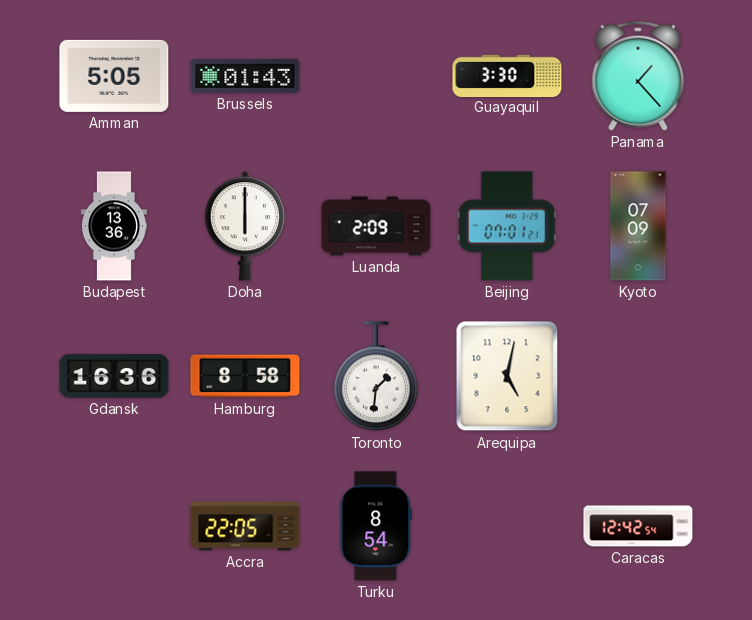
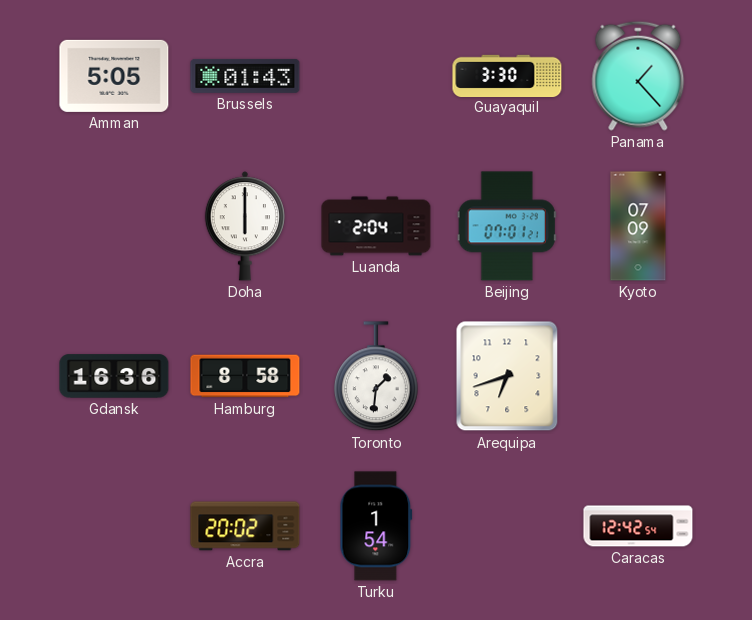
Budapest: 13:36 -> none
Luanda: 2:09 -> 2:04
Arequipa: 5:02 -> 6:42
Accra: 22:05 -> 20:02
Turku: 8:54 -> 1:54
